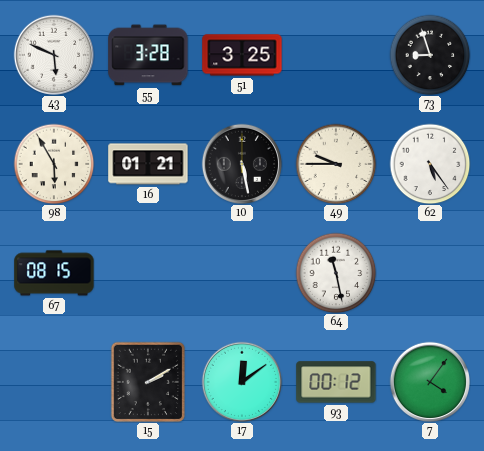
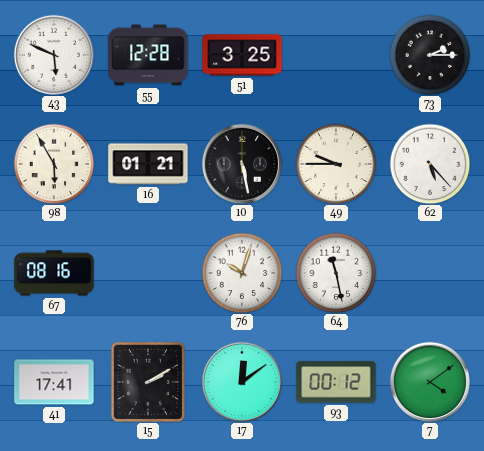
55: 3:28 -> 12:28
73: 8:57 -> 2:15
62: 5:24 -> 5:23
67: 08:15 -> 08:16
76: none -> 10:03
41: none -> 17:41
7: 4:06 -> 4:09
